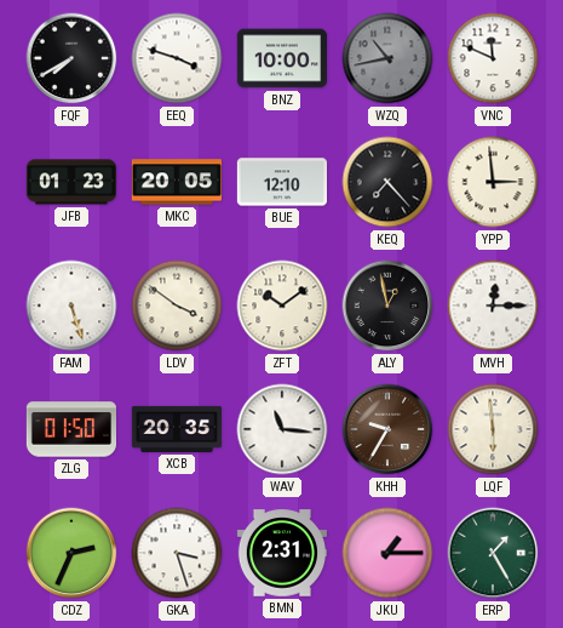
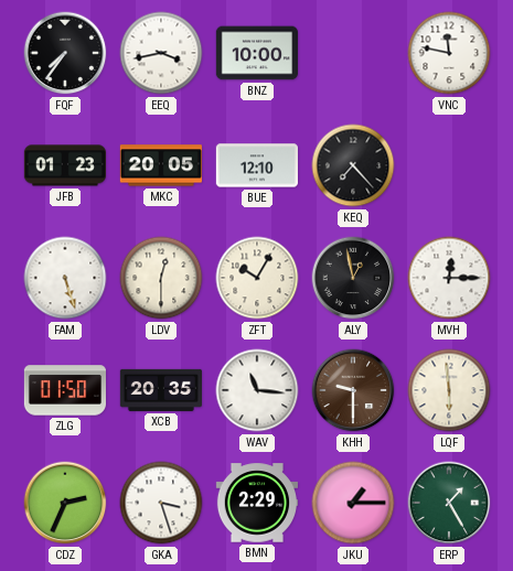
FQF: 7:40 -> 7:36
EEQ: 3:48 -> 3:43
WZQ: 10:43 -> none
VNC: 11:49 -> 11:47
YPP: 2:59 -> none
LDV: 3:51 -> 12:30
ZFT: 10:09 -> 10:05
KHH: 9:35 -> 9:30
BMN: 2:31 -> 2:29
